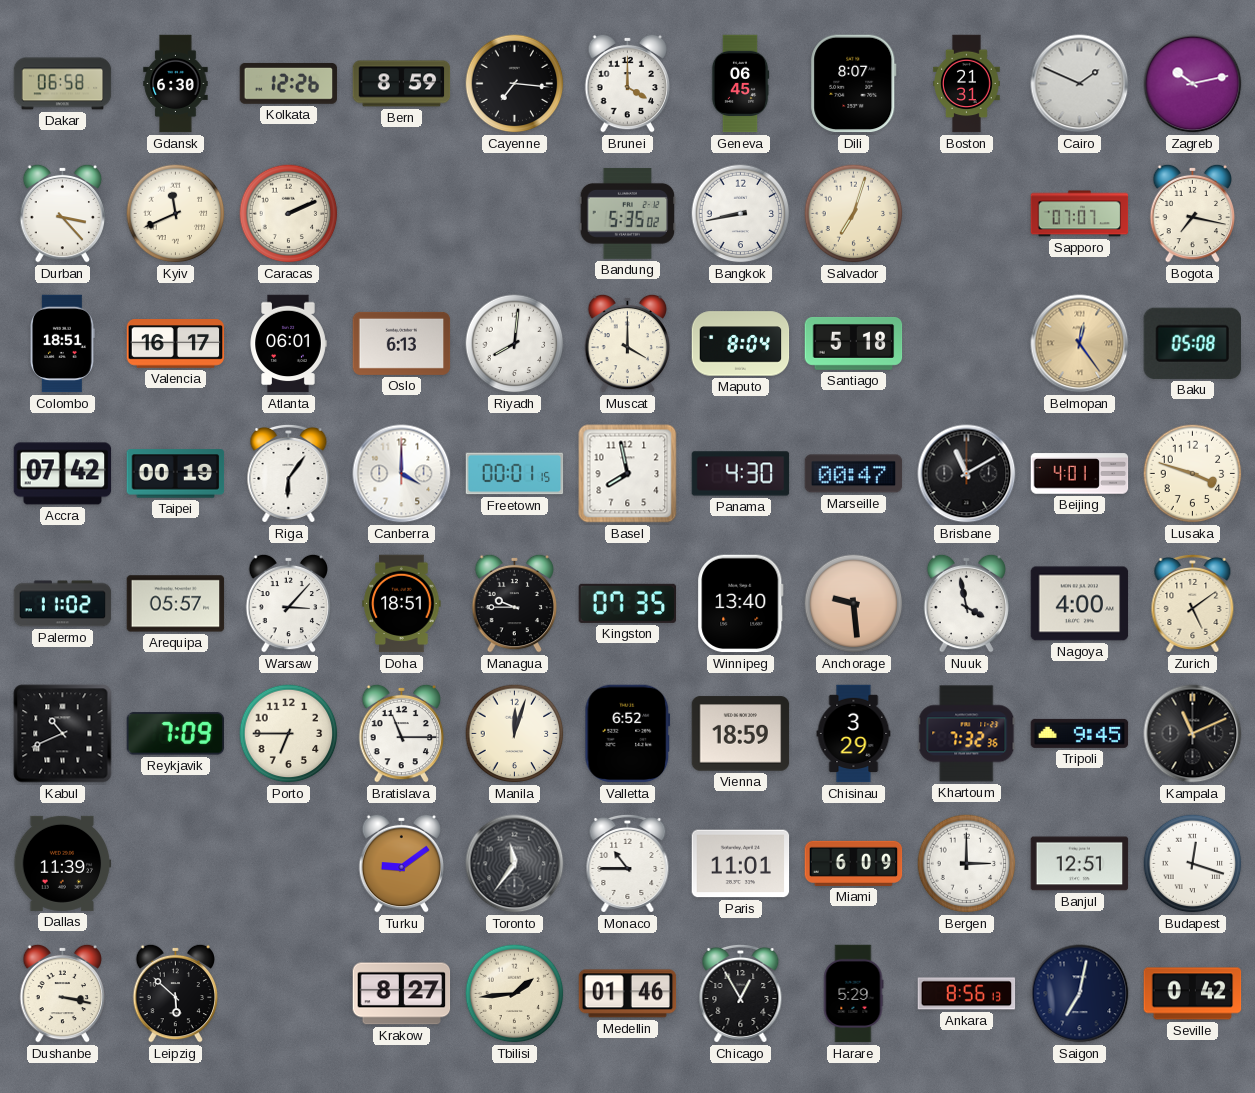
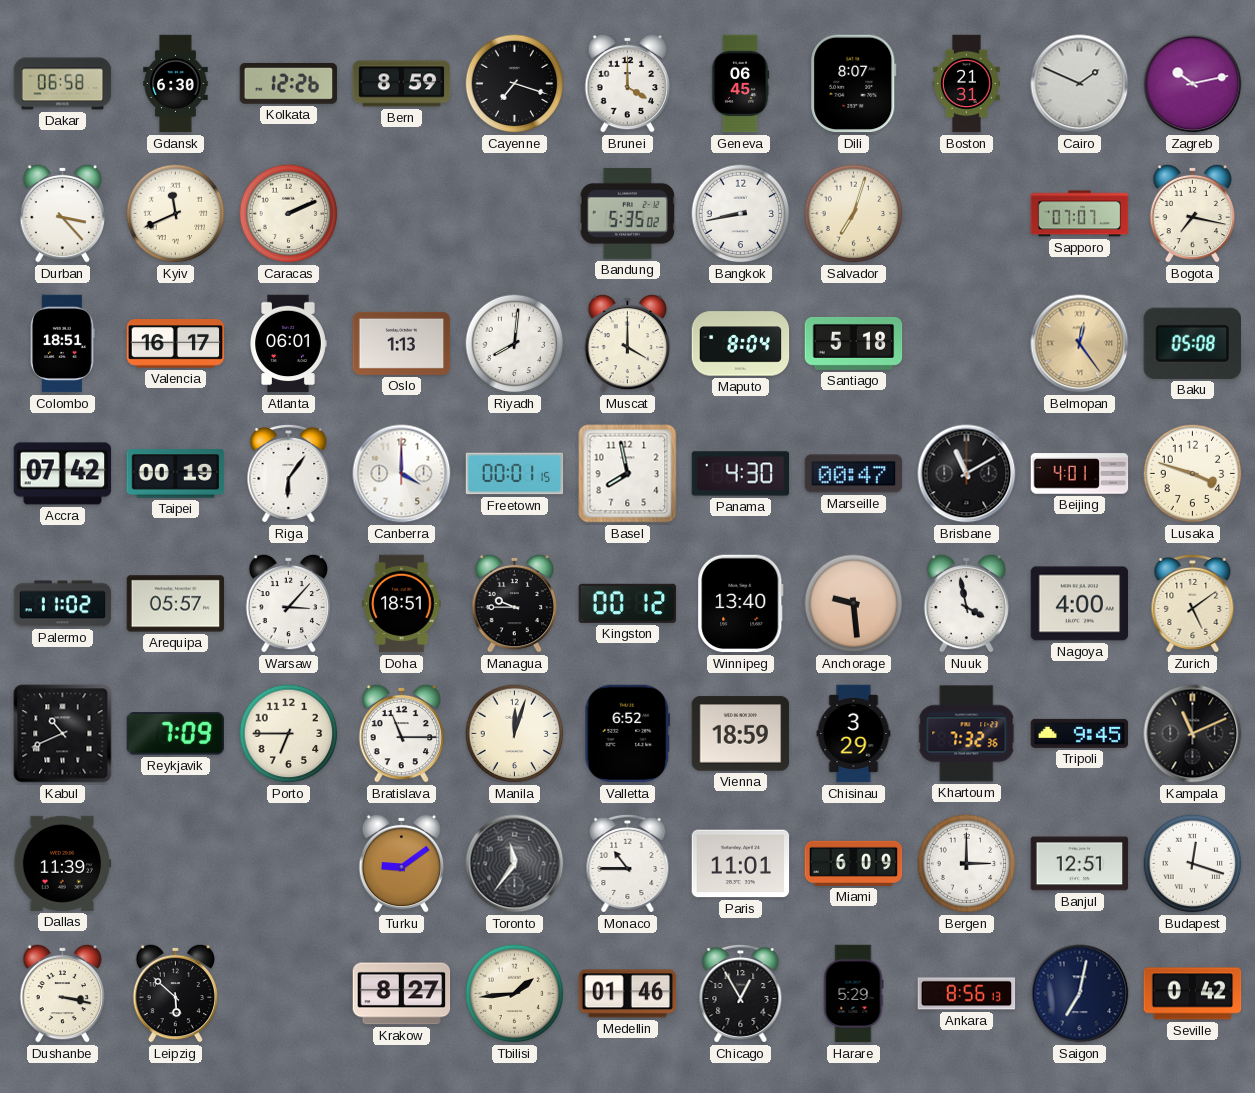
Cayenne: 7:16 -> 7:18
Oslo: 6:13 -> 1:13
Kingston: 07:35 -> 00:12
